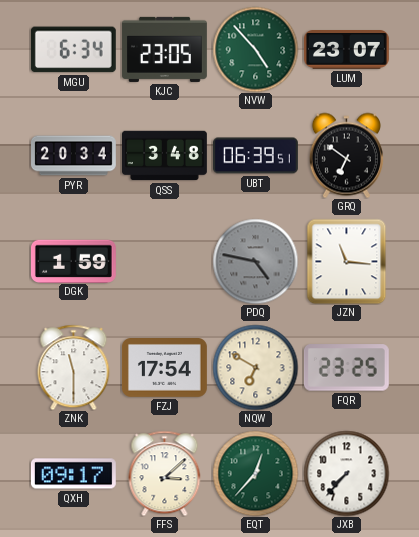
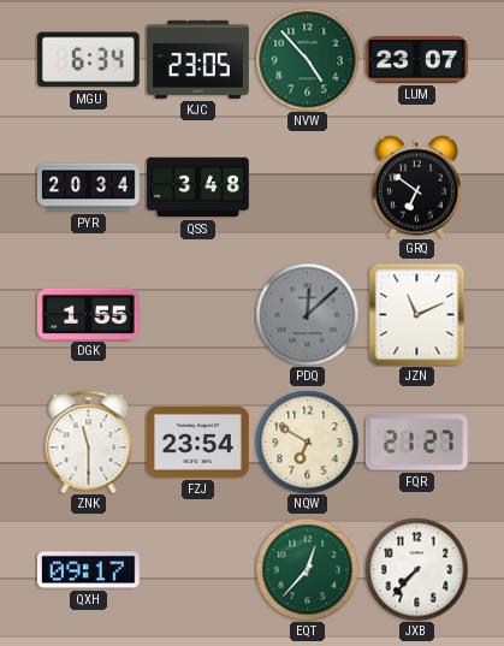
UBT: 06:39 -> none
DGK: 1:59 -> 1:55
PDQ: 4:47 -> 12:08
JZN: 11:16 -> 11:11
FZJ: 17:54 -> 23:54
FQR: 23:25 -> 21:27
FFS: 3:08 -> none
